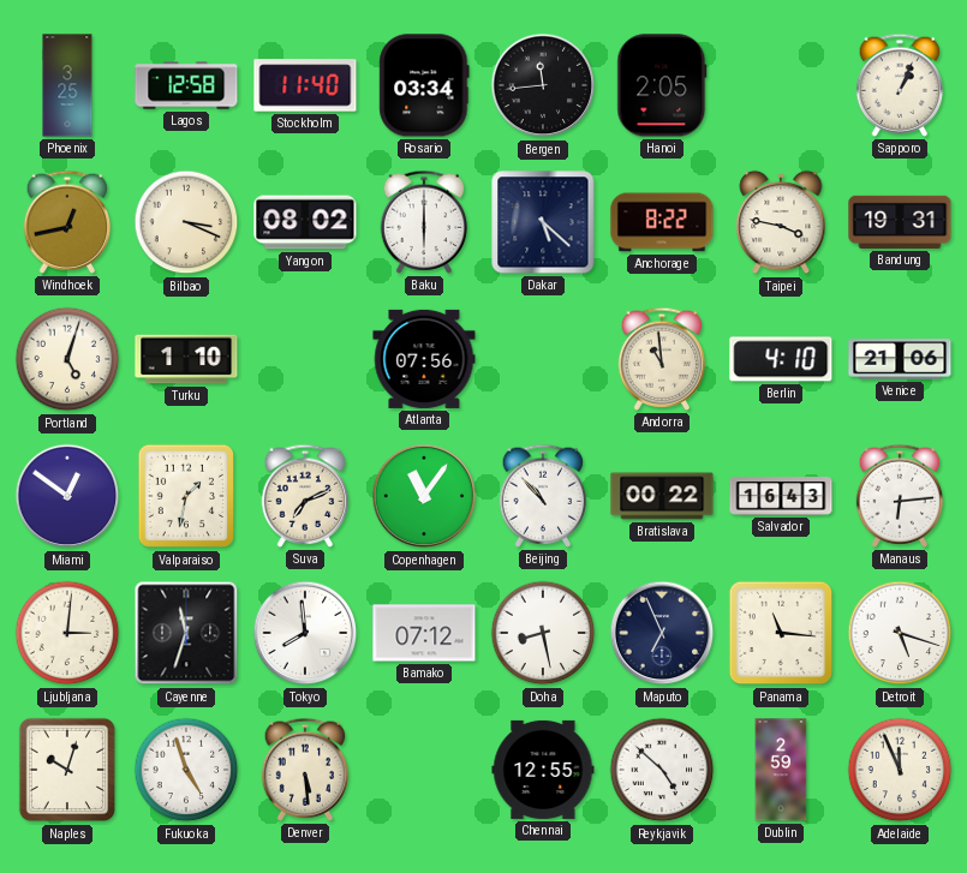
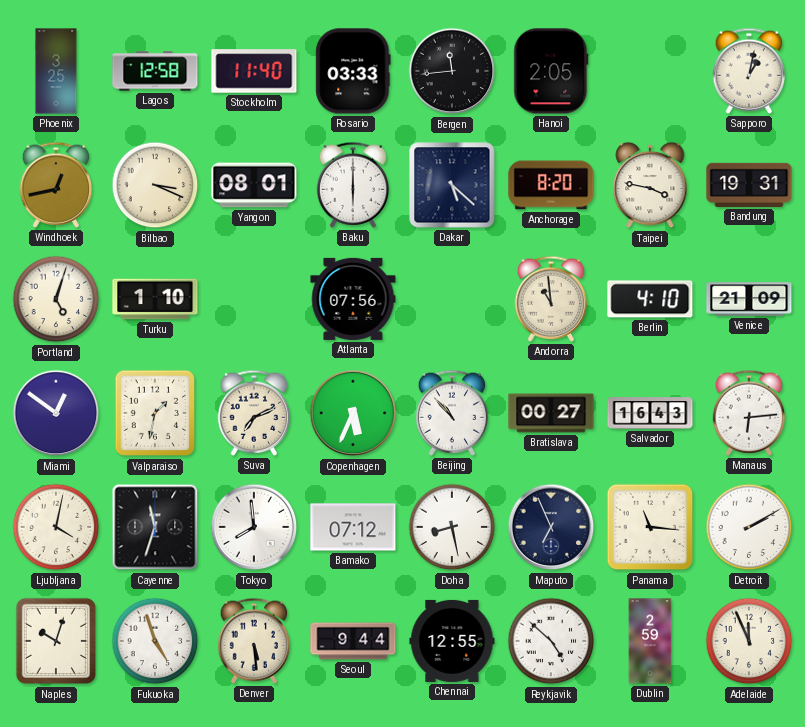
Rosario: 03:34 -> 03:33
Sapporo: 1:04 -> 1:02
Yangon: 08:02 -> 08:01
Anchorage: 8:22 -> 8:20
Venice: 21:06 -> 21:09
Copenhagen: 11:06 -> 5:34
Bratislava: 00:22 -> 00:27
Ljubljana: 3:01 -> 4:02
Detroit: 5:18 -> 2:10
Seoul: none -> 9:44
